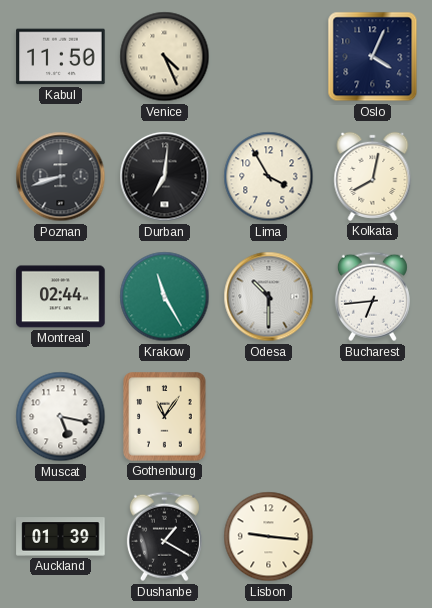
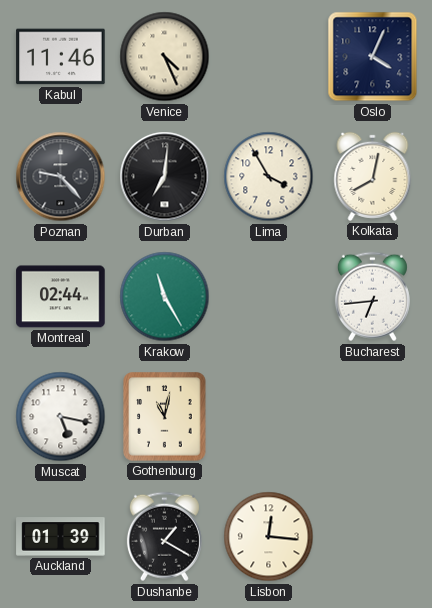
Kabul: 11:50 -> 11:46
Poznan: 8:42 -> 9:23
Odesa: 10:30 -> none
Gothenburg: 11:06 -> 11:02
Lisbon: 9:16 -> 12:16
